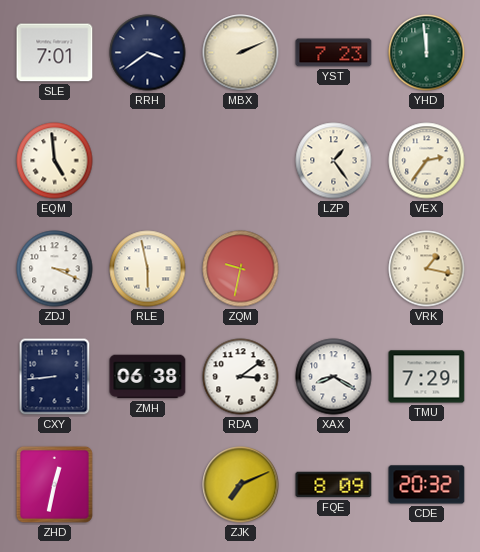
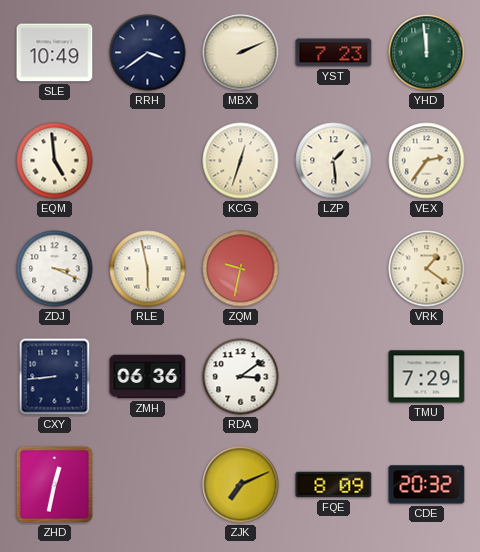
SLE: 7:01 -> 10:49
KCG: none -> 12:33
LZP: 1:24 -> 1:29
VRK: 1:17 -> 1:21
ZMH: 06:38 -> 06:36
XAX: 8:20 -> none
